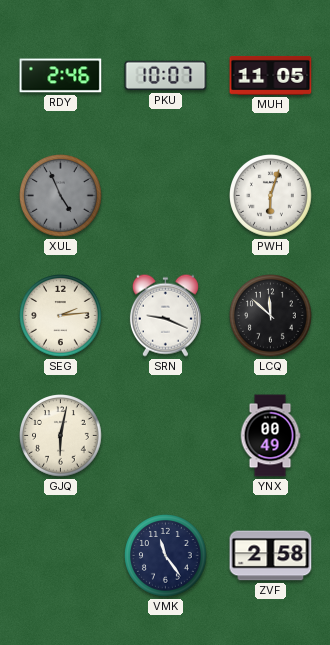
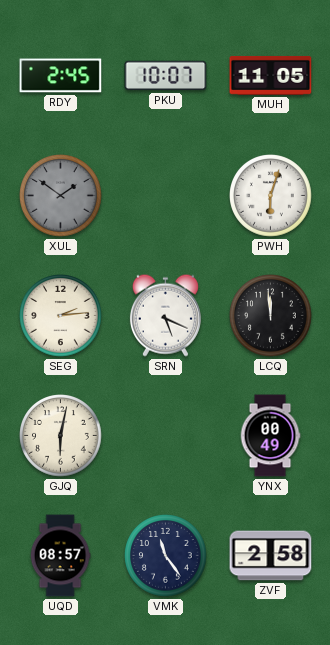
RDY: 2:46 -> 2:45
XUL: 4:56 -> 1:51
SRN: 9:19 -> 5:19
LCQ: 11:52 -> 11:59
UQD: none -> 08:57
